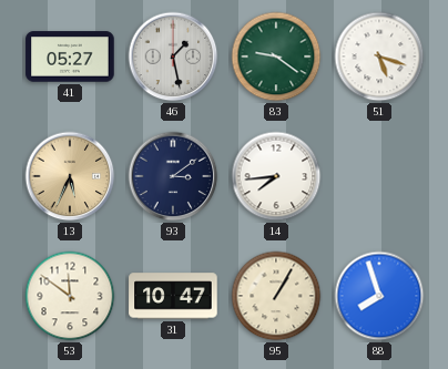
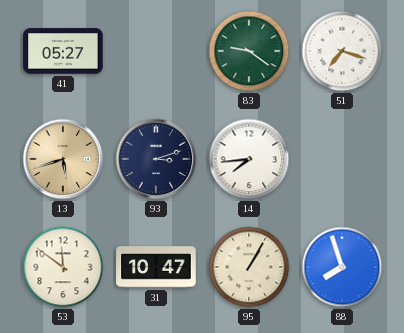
46: 1:28 -> none
51: 5:18 -> 7:18
13: 5:34 -> 5:42
93: 3:09 -> 3:12
